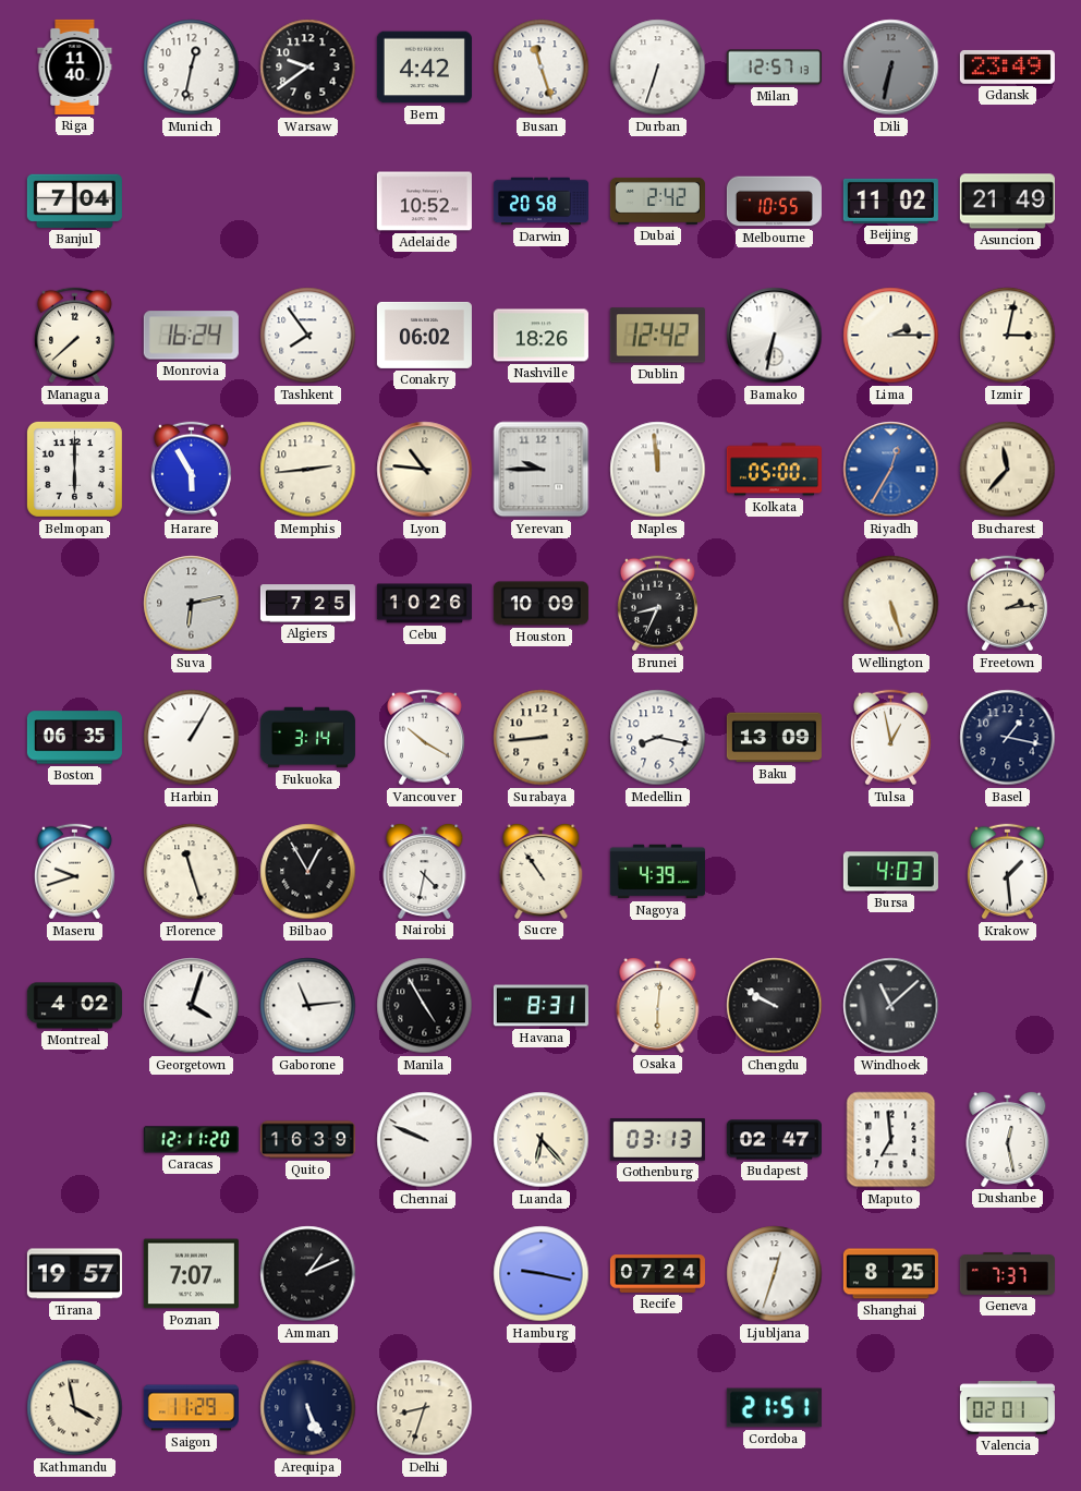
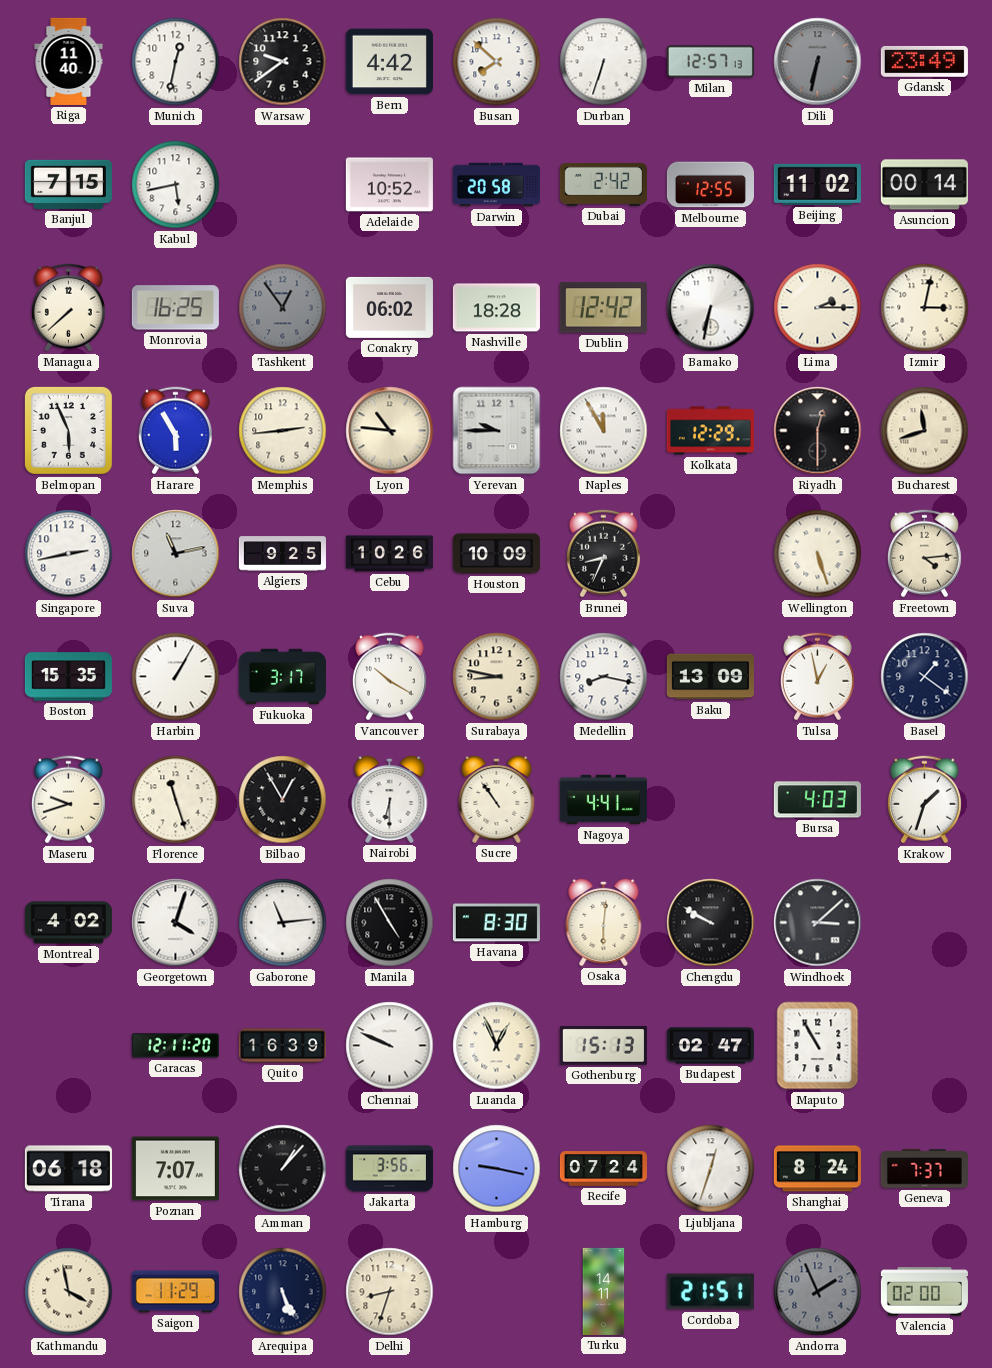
Busan: 11:27 -> 7:52
Banjul: 7:04 -> 7:15
Kabul: none -> 5:43
Melbourne: 10:55 -> 12:55
Asuncion: 21:49 -> 00:14
Monrovia: 16:24 -> 16:25
Tashkent: 7:54 -> 12:54
Tashkent dial: white -> grey
Nashville: 18:26 -> 18:28
Belmopan: 6:00 -> 5:56
Naples: 11:59 -> 11:55
Kolkata: 05:00 -> 12:29
Riyadh: 12:35 -> 12:30
Riyadh dial: blue -> black
Bucharest: 11:37 -> 11:42
Singapore: none -> 2:43
Suva: 6:13 -> 11:13
Algiers: 7:25 -> 9:25
Freetown: 2:14 -> 4:14
Boston: 06:35 -> 15:35
Fukuoka: 3:14 -> 3:17
Surabaya: 8:44 -> 8:47
Basel: 1:17 -> 1:21
Nairobi: 4:32 -> 6:30
Nagoya: 4:39 -> 4:41
Krakow: 1:29 -> 1:33
Havana: 8:31 -> 8:30
Windhoek: 11:08 -> 3:08
Luanda: 6:23 -> 12:56
Gothenburg: 03:13 -> 15:13
Maputo: 6:59 -> 10:55
Dushanbe: 12:28 -> none
Tirana: 19:57 -> 06:18
Amman: 1:11 -> 1:07
Jakarta: none -> 3:56
Shanghai: 8:25 -> 8:24
Turku: none -> 14:11
Andorra: none -> 1:56
Valencia: 02:01 -> 02:00
